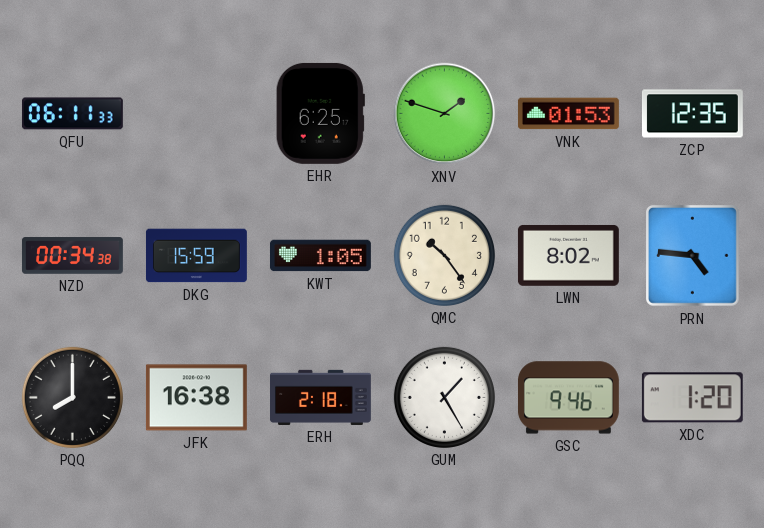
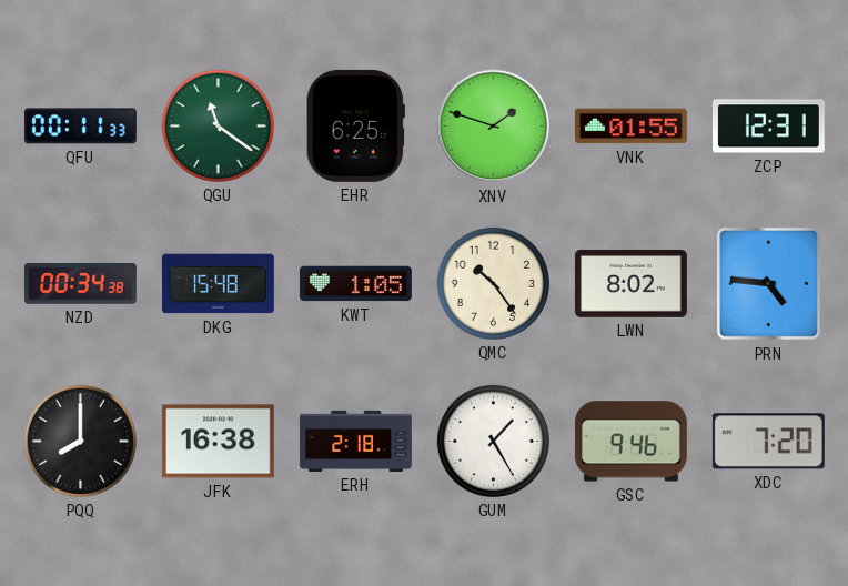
QFU: 06:11 -> 00:11
QGU: none -> 11:21
VNK: 01:53 -> 01:55
ZCP: 12:35 -> 12:31
DKG: 15:59 -> 15:48
XDC: 1:20 -> 7:20
